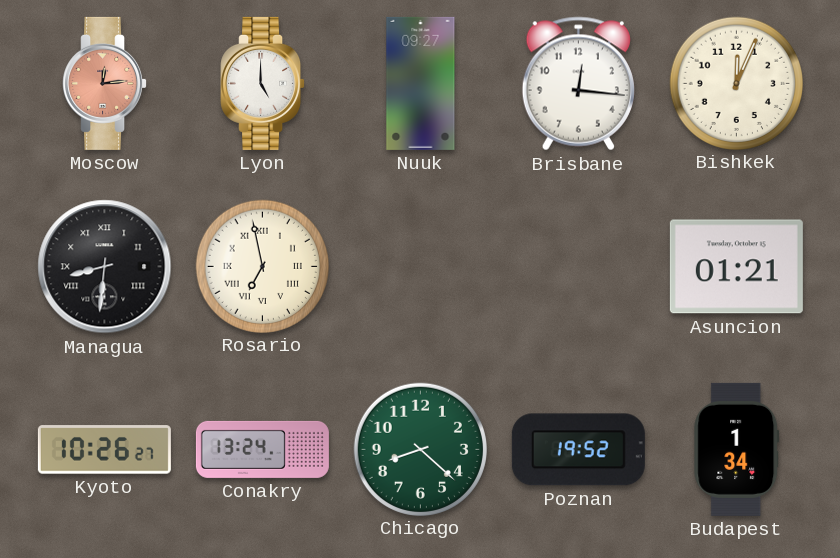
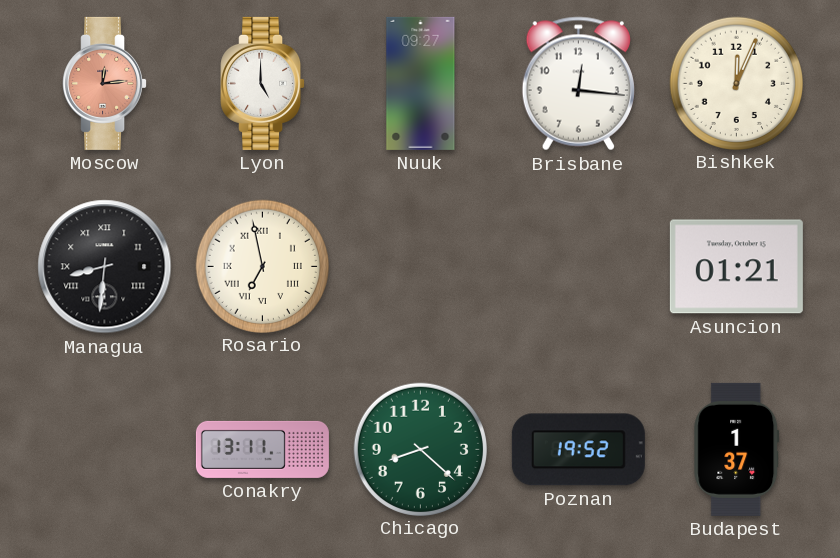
Kyoto: 10:26 -> none
Conakry: 13:24 -> 13:11
Budapest: 1:34 -> 1:37
